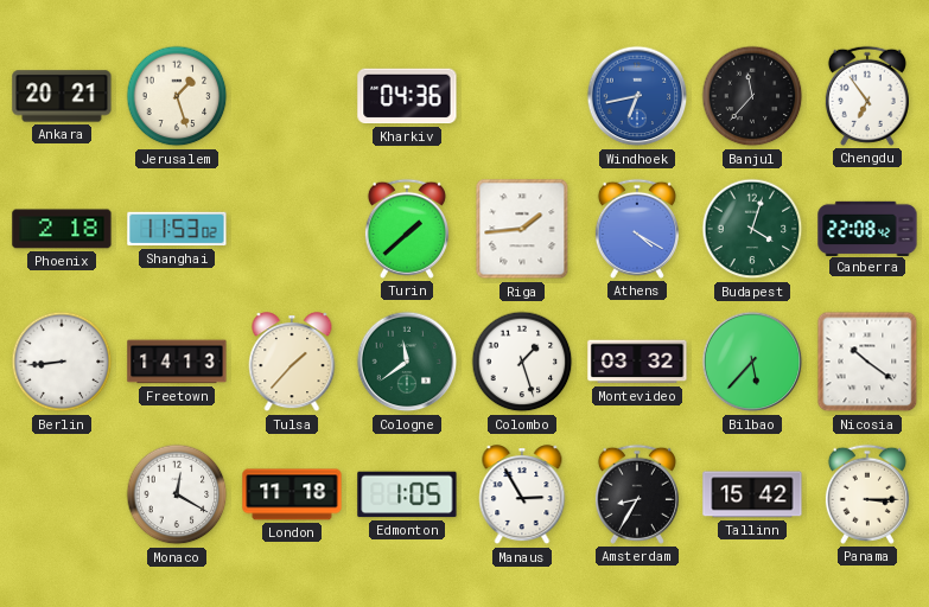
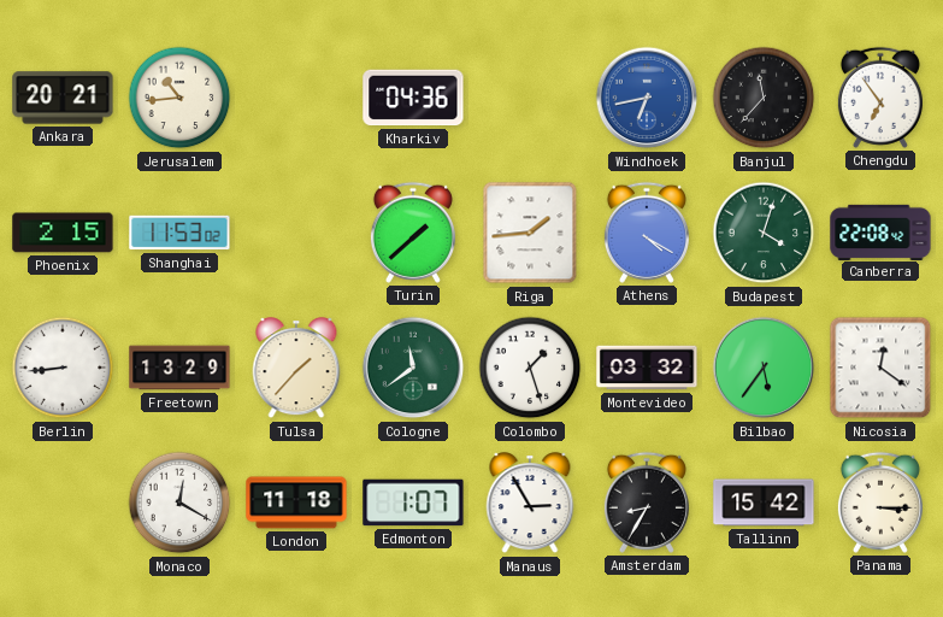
Jerusalem: 1:27 -> 10:44
Phoenix: 2:18 -> 2:15
Freetown: 14:13 -> 13:29
Bilbao: 5:37 -> 5:36
Nicosia: 10:21 -> 12:21
Edmonton: 1:05 -> 1:07
